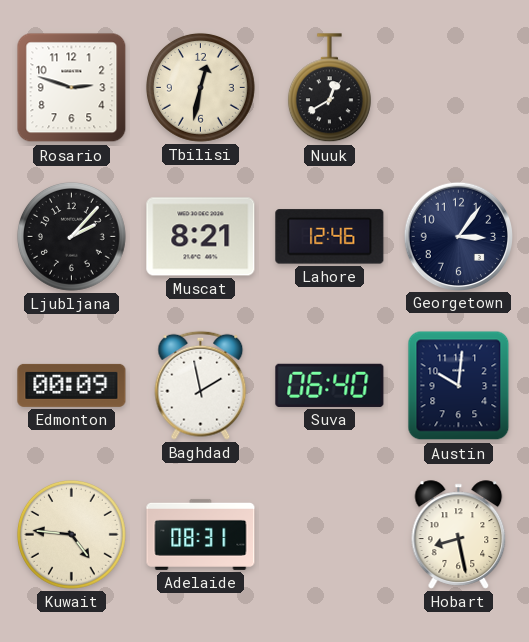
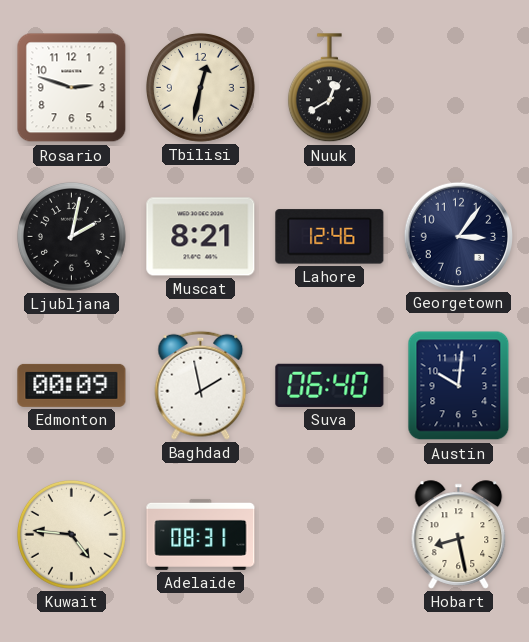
Ljubljana: 2:07 -> 2:02
